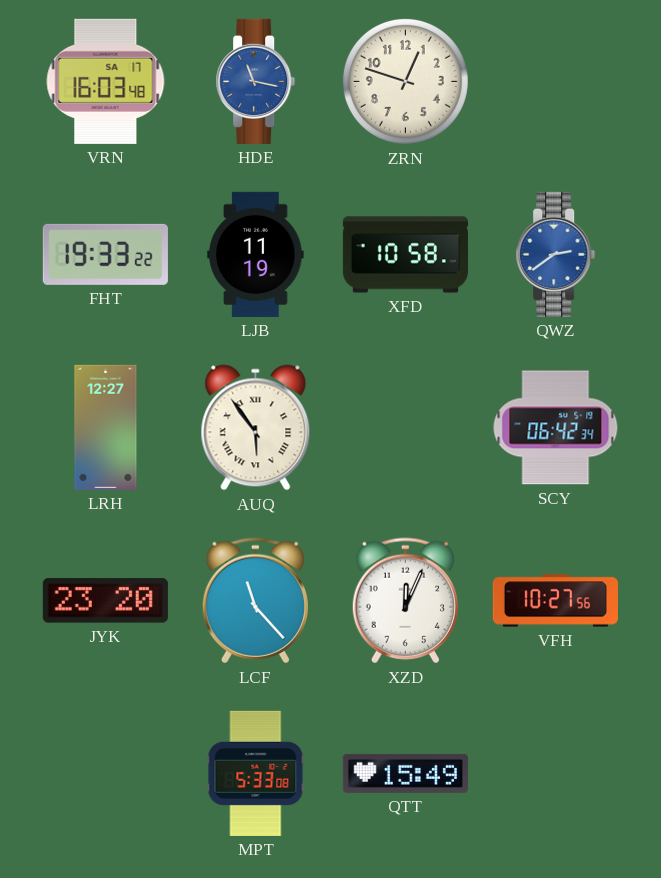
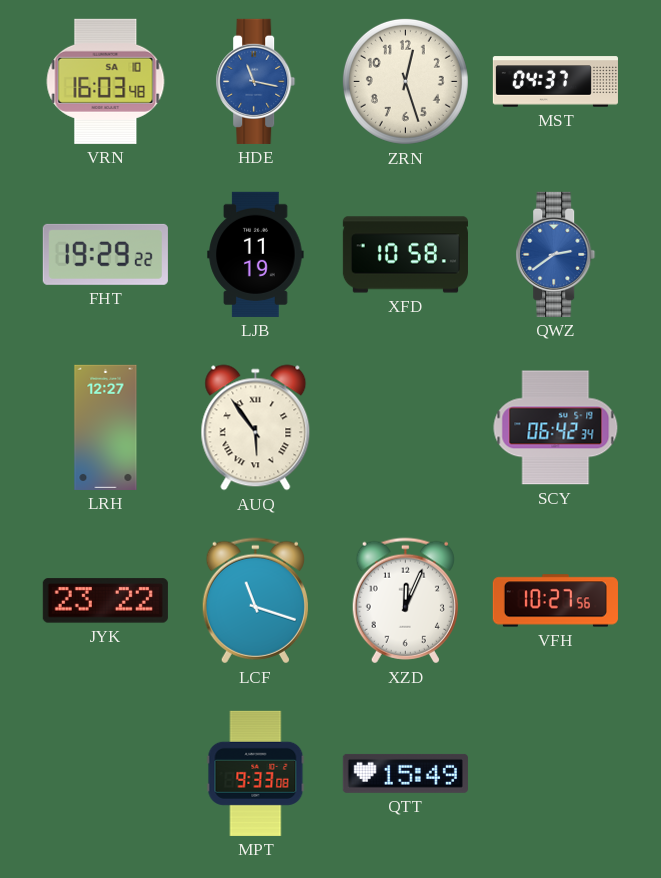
VRN date: SA 17 -> SA 10
ZRN: 12:48 -> 12:27
MST: none -> 04:37
FHT: 19:33 -> 19:29
JYK: 23:20 -> 23:22
LCF: 11:23 -> 11:18
MPT: 5:33 -> 9:33
